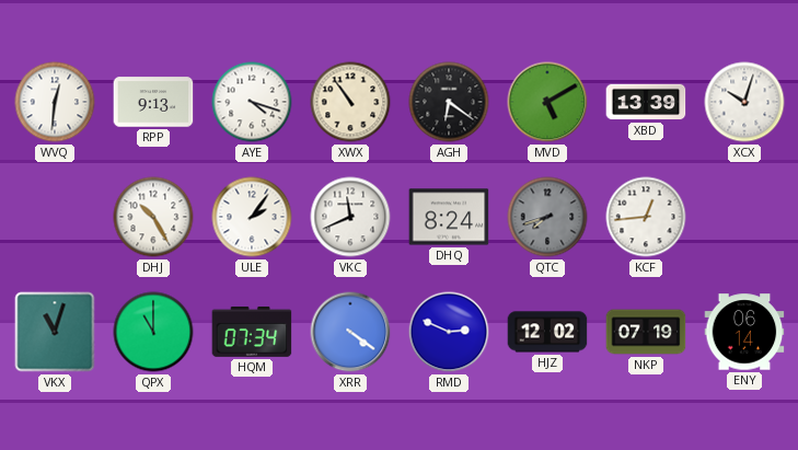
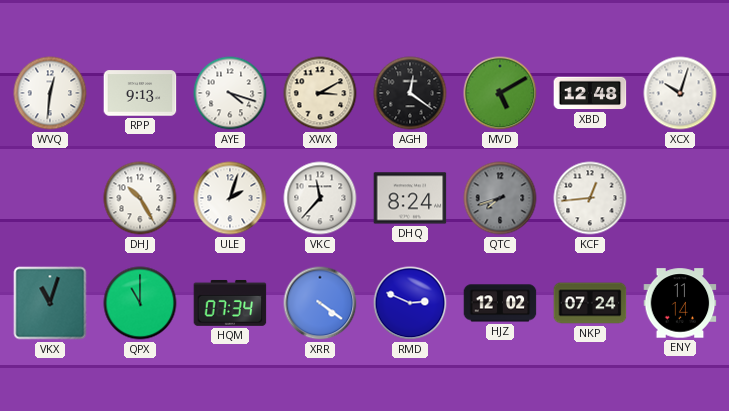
XWX: 10:54 -> 3:10
AGH: 6:21 -> 12:21
XBD: 13:39 -> 12:48
ULE: 2:06 -> 2:03
VKC: 11:41 -> 11:37
NKP: 07:19 -> 07:24
ENY: 06:14 -> 11:14
